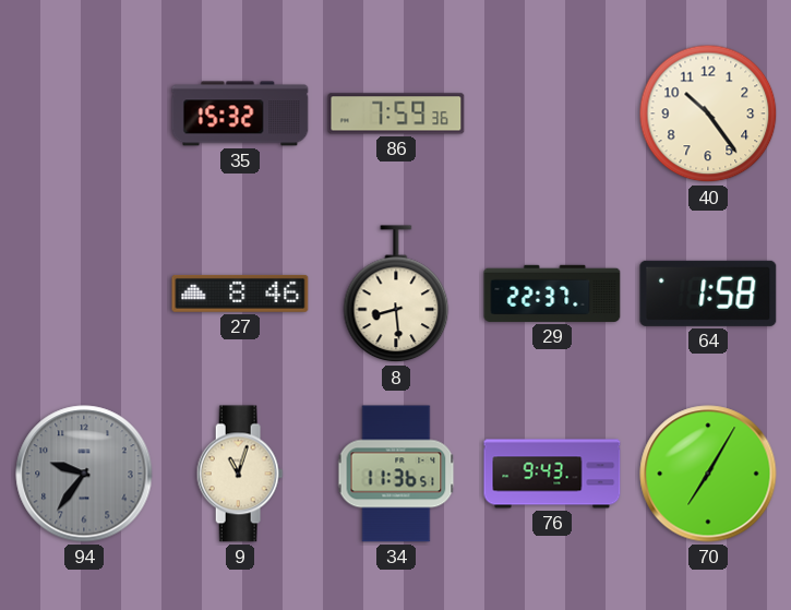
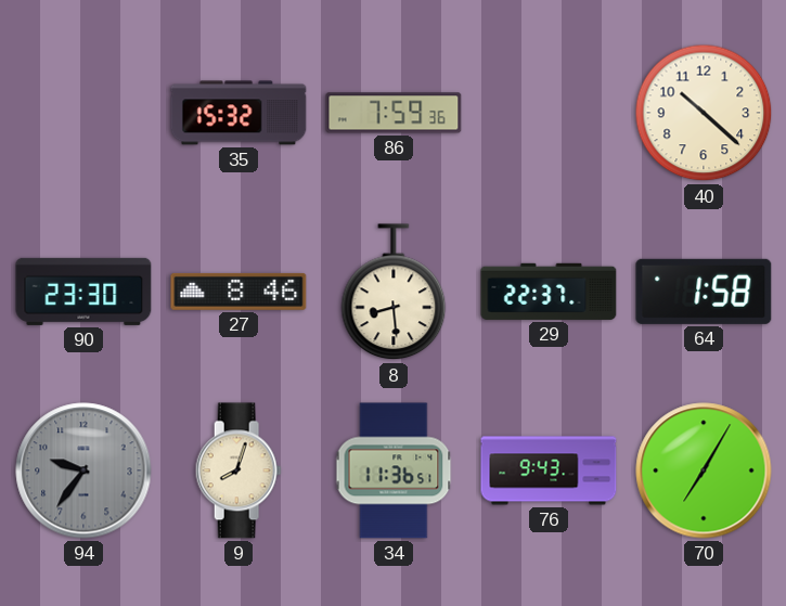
40: 10:24 -> 10:22
90: none -> 23:30
9: 11:03 -> 8:03
